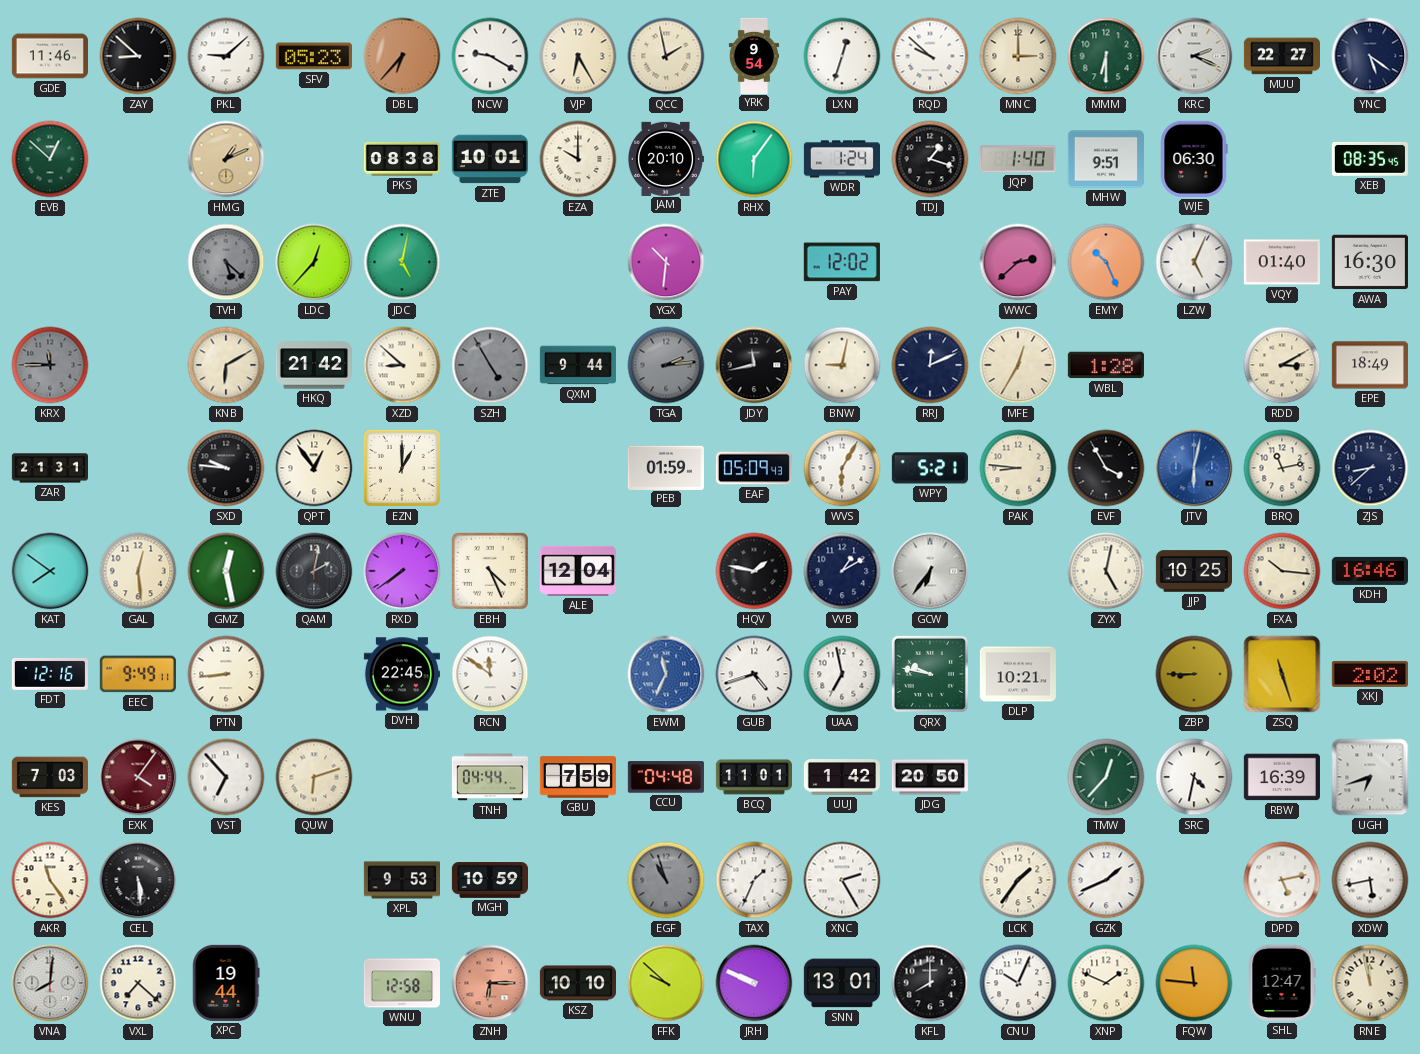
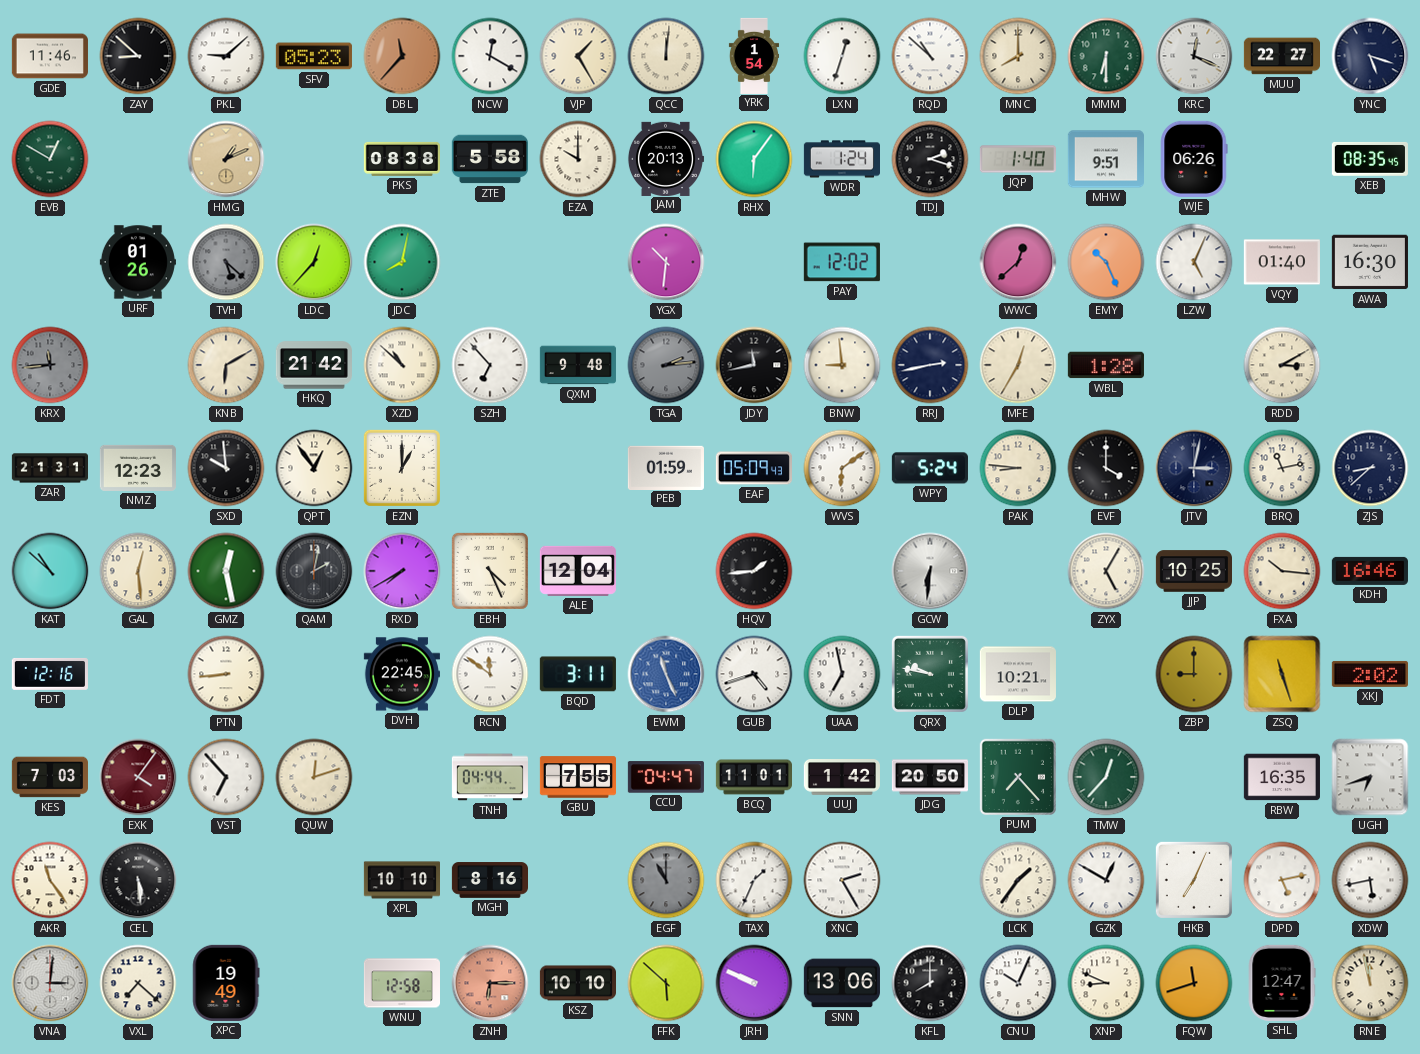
DBL: 6:37 -> 11:37
NCW: 9:20 -> 12:20
VJP: 6:25 -> 1:25
QCC: 1:58 -> 12:01
YRK: 9:54 -> 1:54
RQD: 9:52 -> 10:52
MNC: 3:00 -> 8:00
KRC: 2:19 -> 12:19
YNC: 5:21 -> 5:18
EVB: 12:52 -> 12:50
ZTE: 10:01 -> 5:58
JAM: 20:10 -> 20:13
TDJ: 1:18 -> 2:18
WJE: 06:30 -> 06:26
URF: none -> 01:26
JDC: 5:02 -> 8:02
WWC: 2:38 -> 12:38
KRX: 11:45 -> 11:44
XZD: 8:52 -> 10:52
SZH: 4:55 -> 6:53
SZH dial: grey -> white
QXM: 9:44 -> 9:48
BNW: 9:02 -> 8:59
RRJ: 12:11 -> 2:43
EPE: 18:49 -> none
NMZ: none -> 12:23
SXD: 9:46 -> 9:59
WVS: 6:05 -> 6:09
WPY: 5:21 -> 5:24
EVF: 3:55 -> 4:00
JTV: 6:02 -> 3:02
JTV dial: blue -> navy
KAT: 7:51 -> 10:52
RXD: 7:39 -> 7:40
HQV: 1:47 -> 1:44
VVB: 1:10 -> none
GCW: 6:36 -> 6:31
ZYX: 5:02 -> 5:05
EEC: 9:49 -> none
BQD: none -> 3:11
EWM: 11:34 -> 11:26
ZBP: 8:45 -> 9:00
QUW: 6:12 -> 12:12
GBU: 7:59 -> 7:55
CCU: 04:48 -> 04:47
PUM: none -> 7:23
SRC: 4:32 -> none
RBW: 16:39 -> 16:35
XPL: 9:53 -> 10:10
MGH: 10:59 -> 8:16
EGF: 10:57 -> 11:00
GZK: 1:41 -> 12:50
HKB: none -> 7:04
VNA: 8:01 -> 3:01
XPC: 19:44 -> 19:49
FFK: 9:52 -> 5:52
SNN: 13:01 -> 13:06
XNP: 1:49 -> 8:49
FQW: 11:46 -> 11:42
